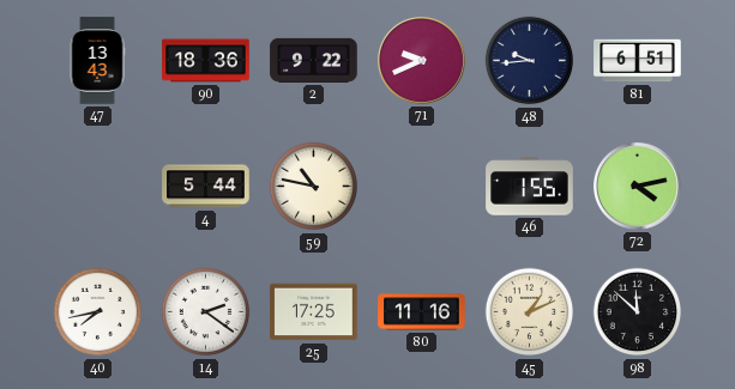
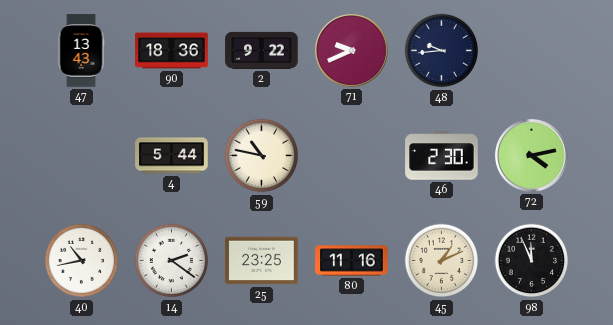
81: 6:51 -> none
46: 1:55 -> 2:30
40: 7:43 -> 10:43
25: 17:25 -> 23:25
98: 11:52 -> 11:56
